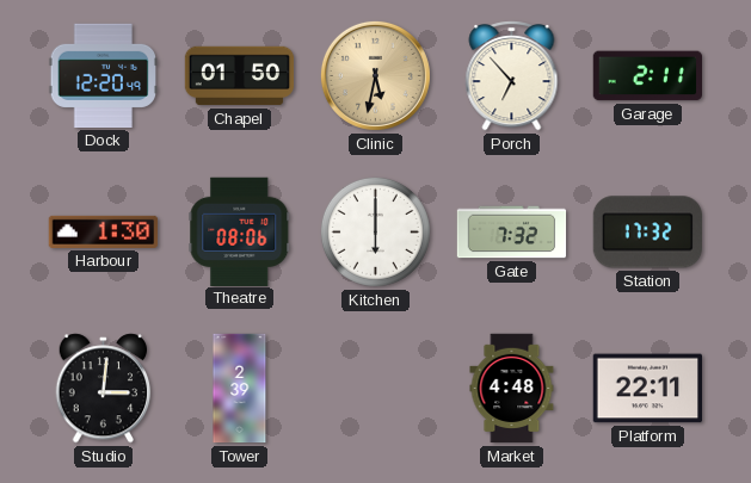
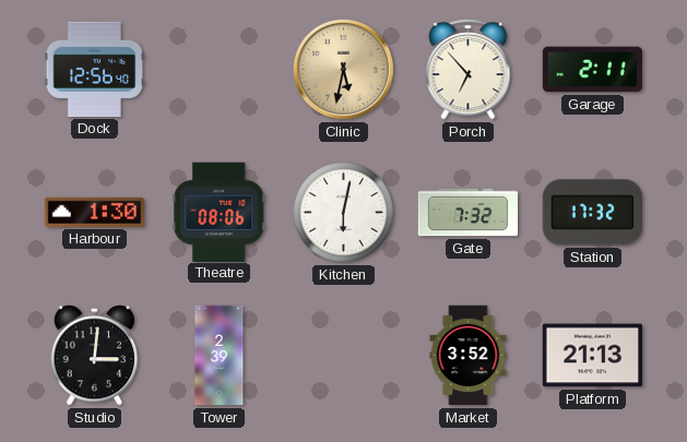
Dock: 12:20 -> 12:56
Chapel: 01:50 -> none
Kitchen: 6:00 -> 6:02
Market: 4:48 -> 3:52
Platform: 22:11 -> 21:13
